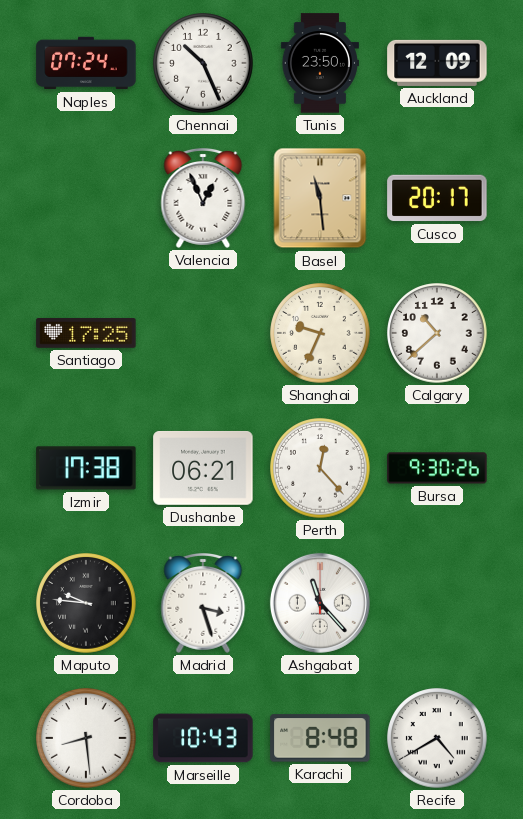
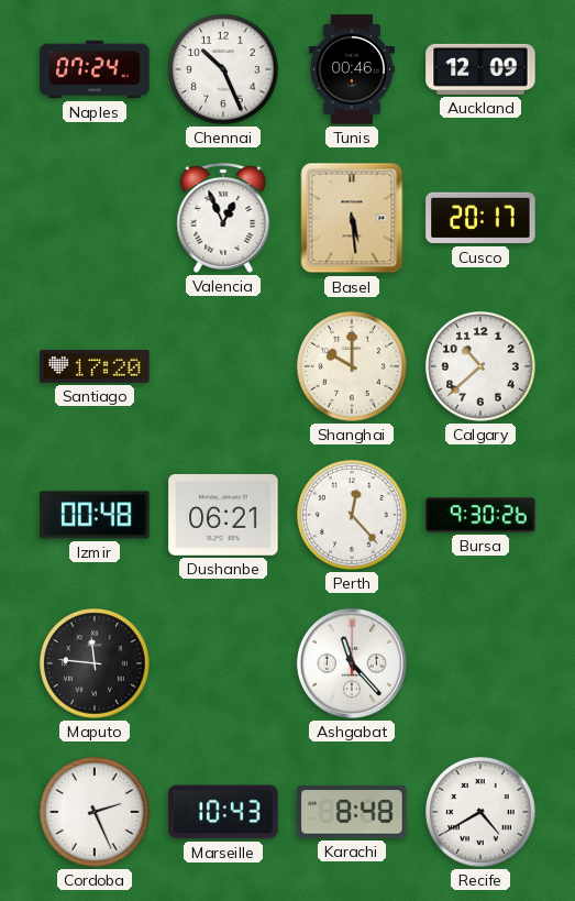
Tunis: 23:50 -> 00:46
Basel: 11:29 -> 5:29
Santiago: 17:25 -> 17:20
Shanghai: 9:34 -> 10:00
Izmir: 17:38 -> 00:48
Maputo: 9:46 -> 11:46
Madrid: 3:27 -> none
Cordoba: 8:29 -> 2:26
